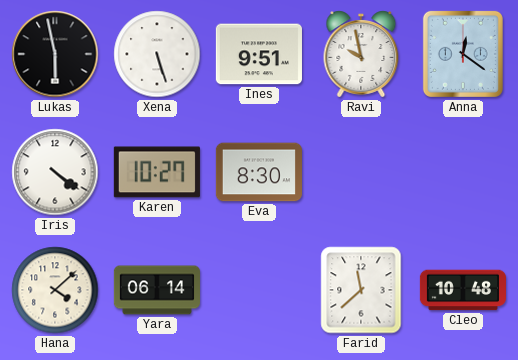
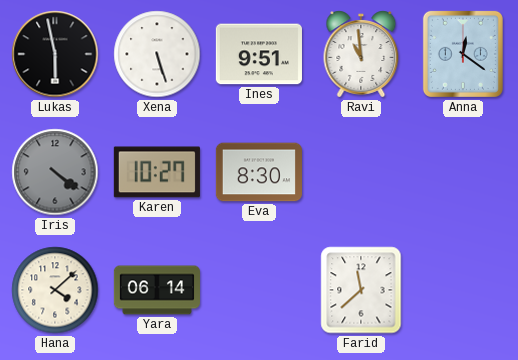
Ravi: 9:58 -> 10:59
Iris dial: white -> grey
Cleo: 10:48 -> none
